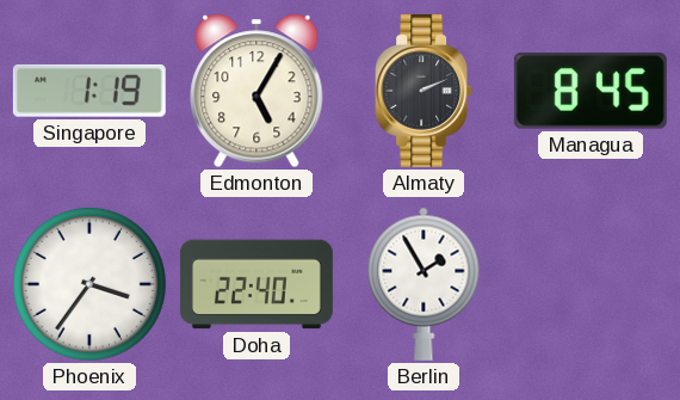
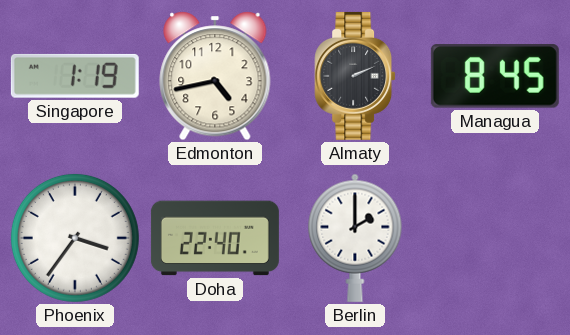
Edmonton: 5:05 -> 4:43
Berlin: 1:55 -> 2:00
